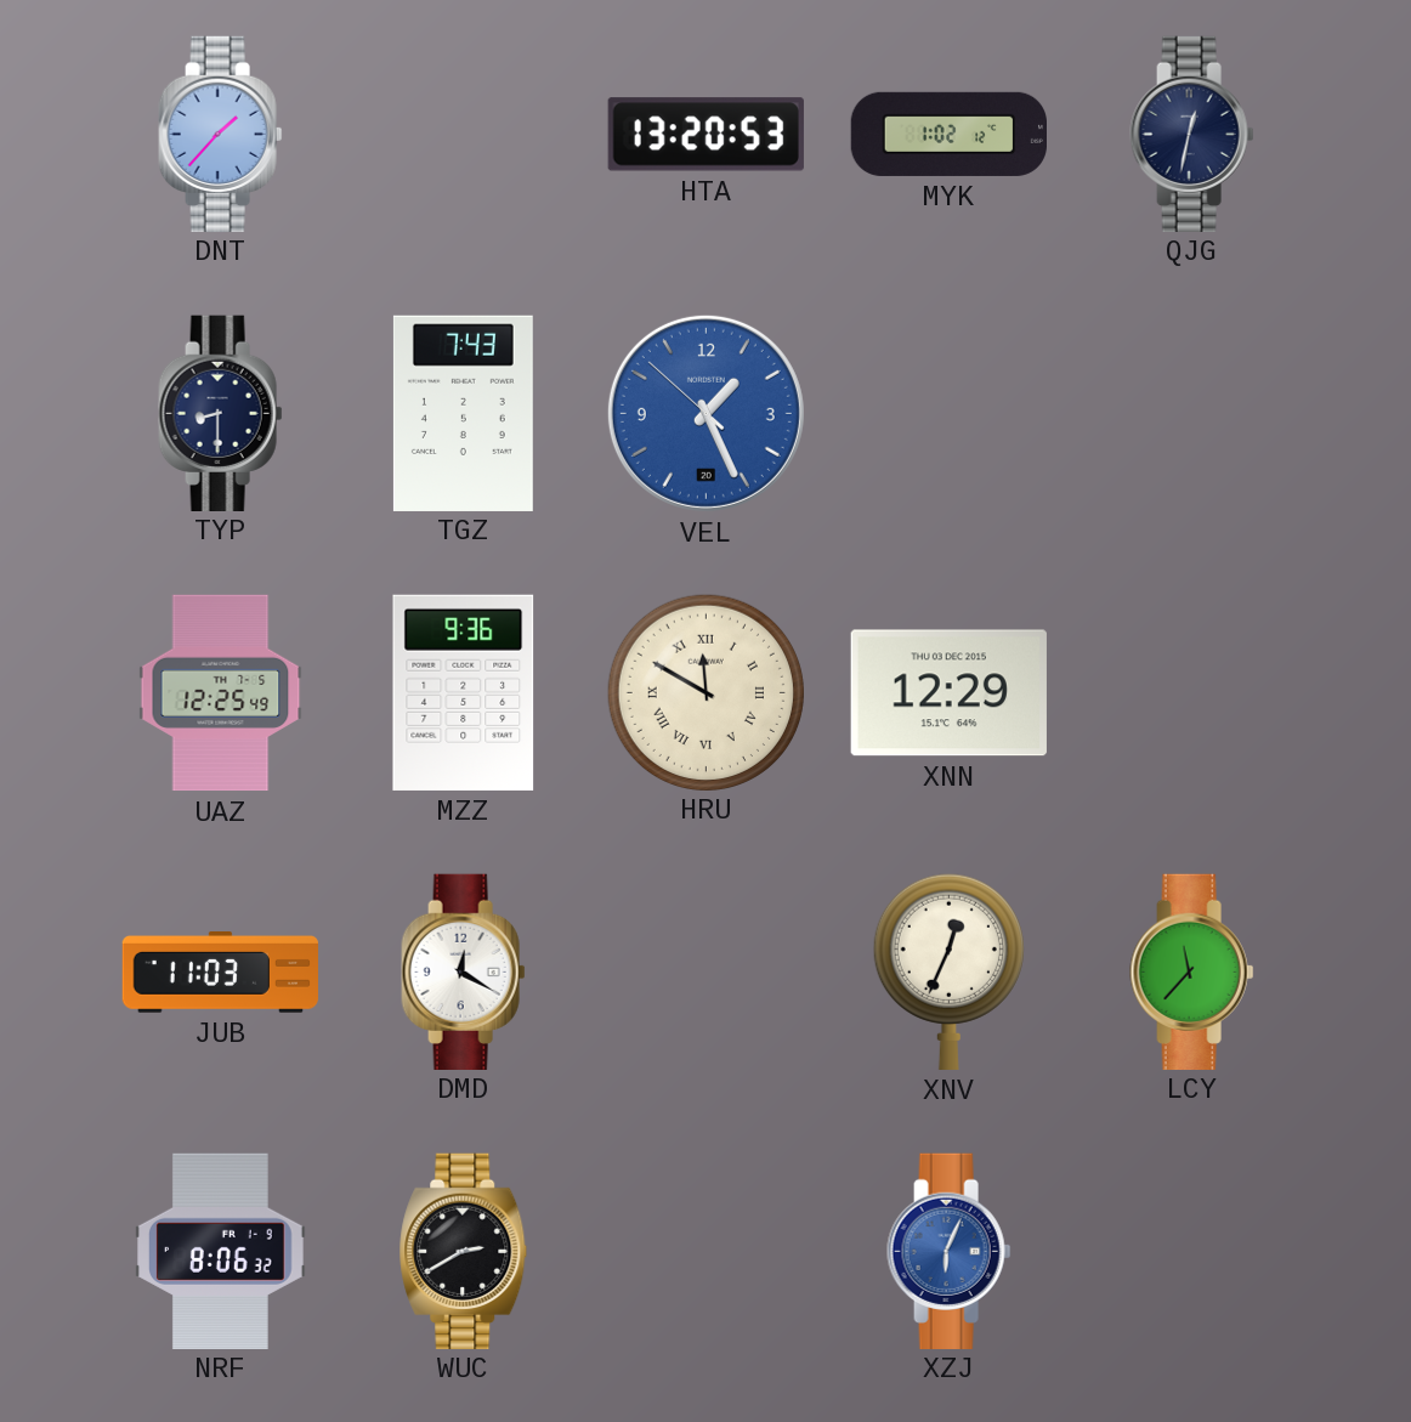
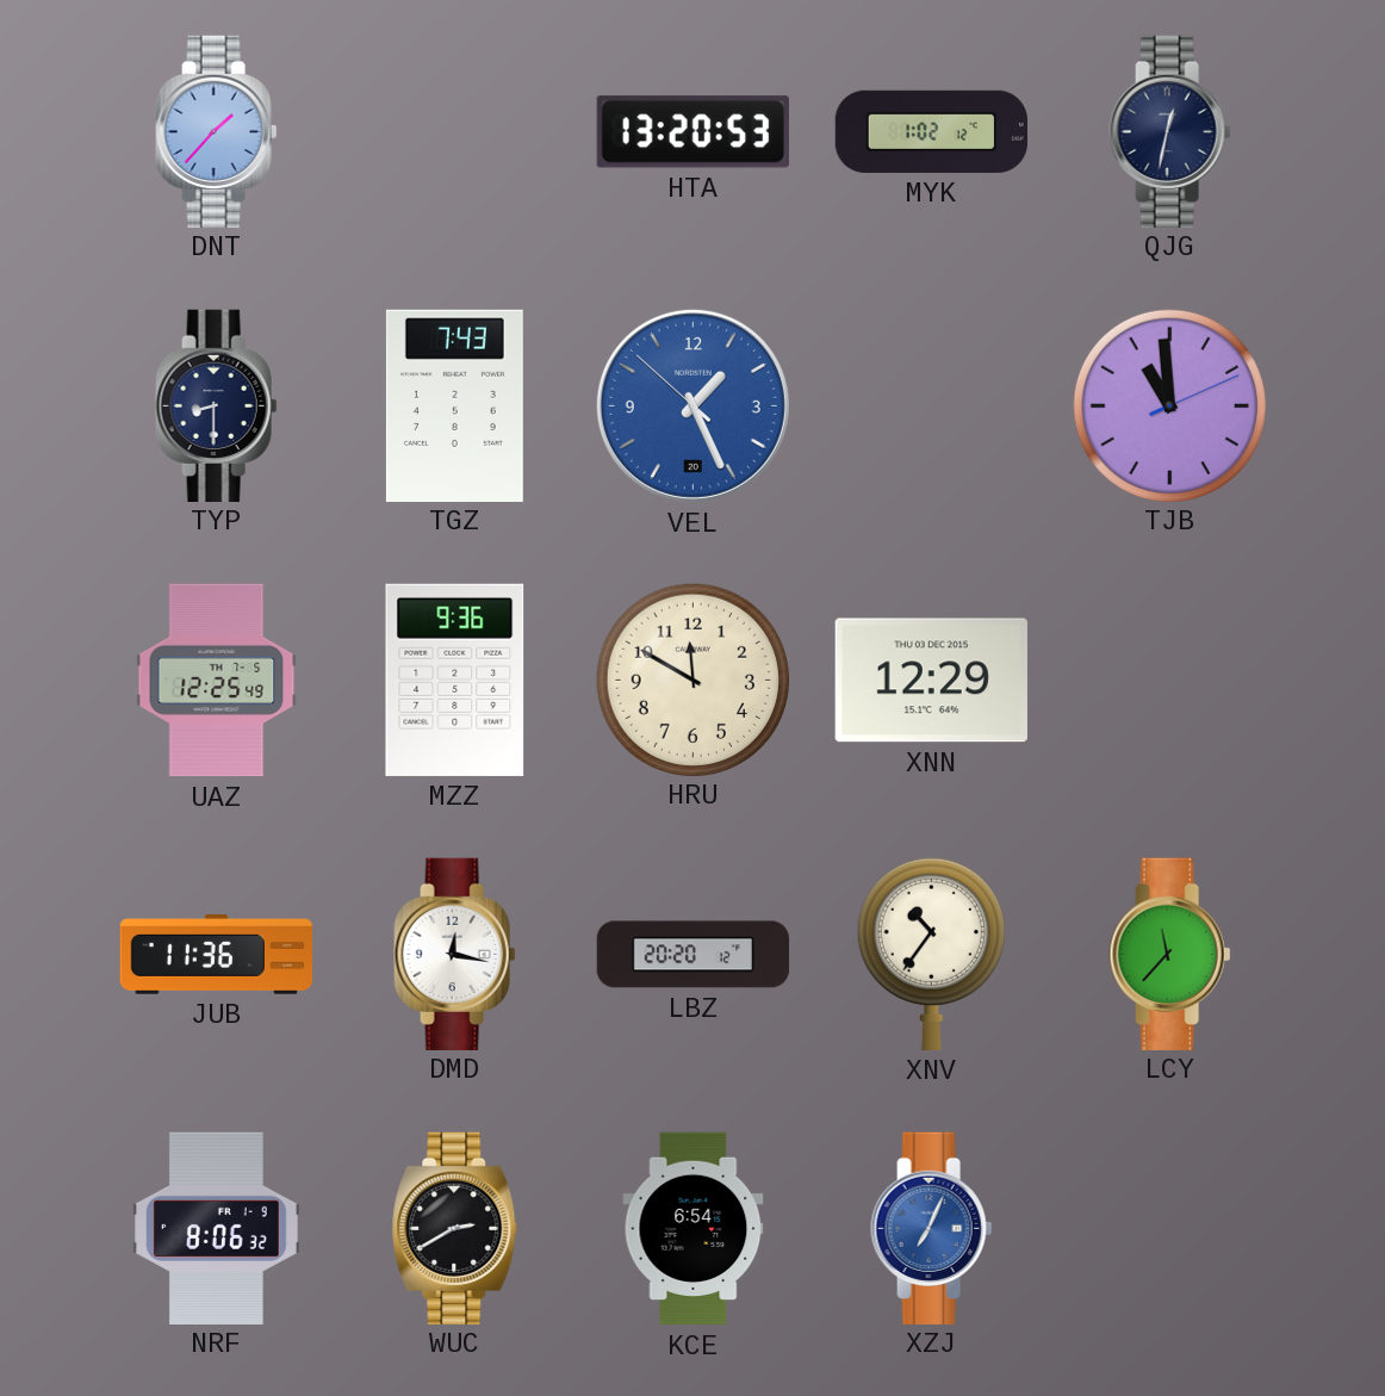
TJB: none -> 10:59
HRU numerals: Roman -> Arabic
JUB: 11:03 -> 11:36
DMD: 12:20 -> 12:17
LBZ: none -> 20:20
XNV: 12:34 -> 10:36
KCE: none -> 6:54
XZJ: 6:04 -> 7:04
